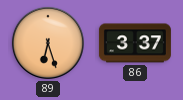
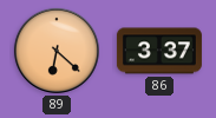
89: 6:27 -> 6:22
